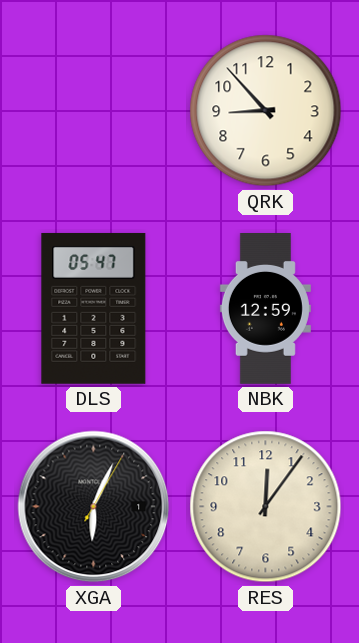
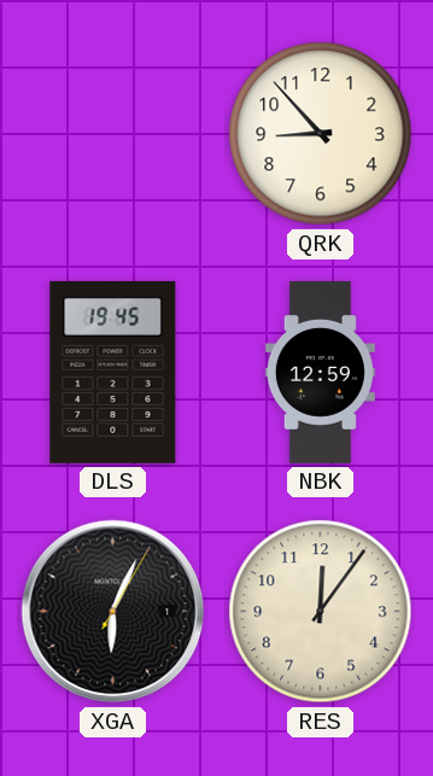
DLS: 05:47 -> 19:45
